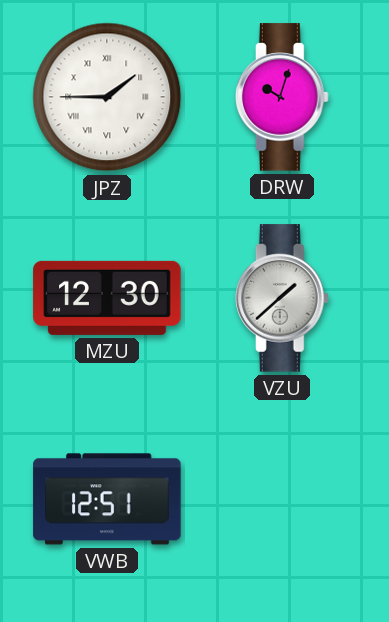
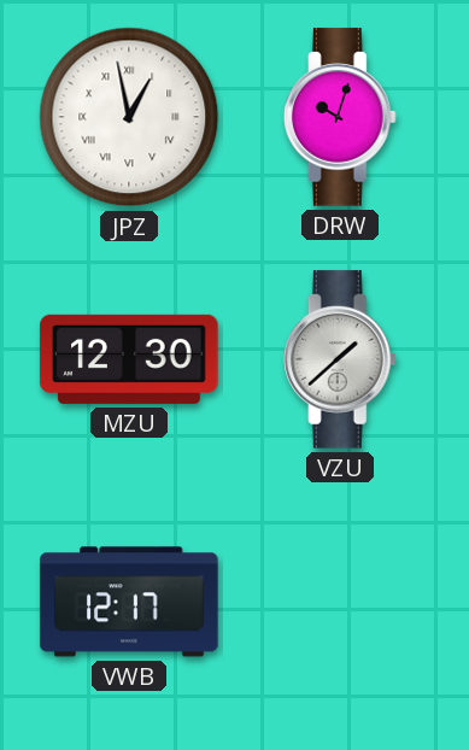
JPZ: 1:45 -> 12:58
VWB: 12:51 -> 12:17
